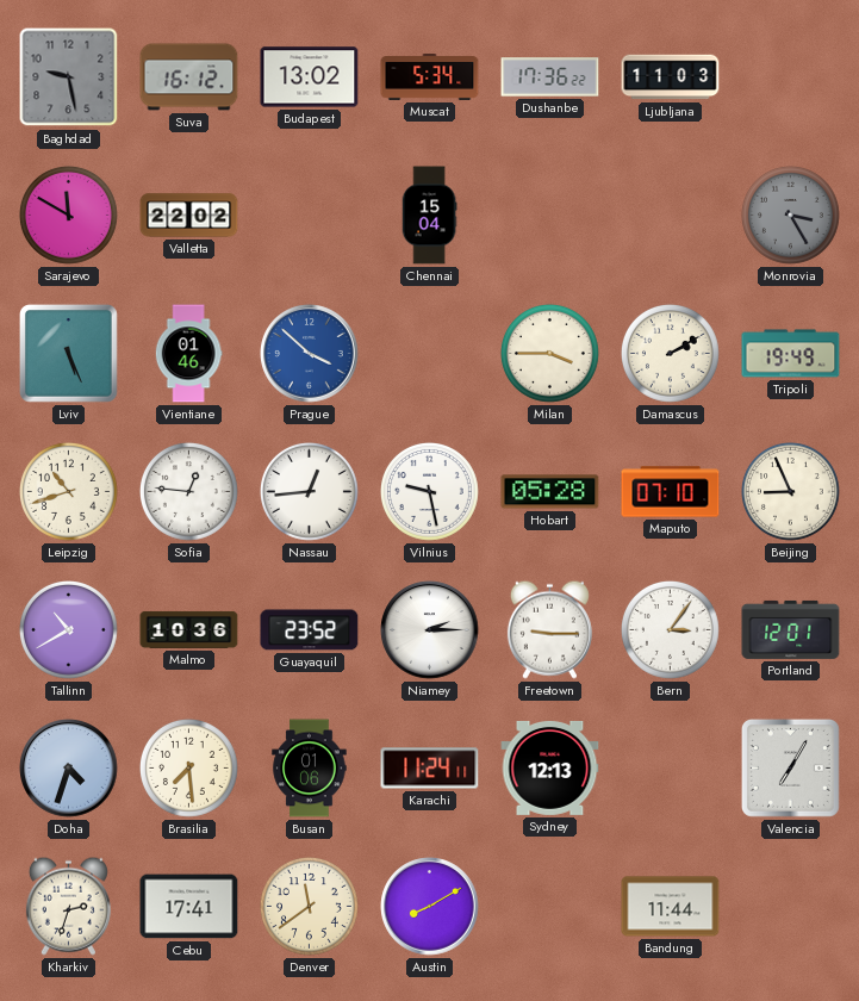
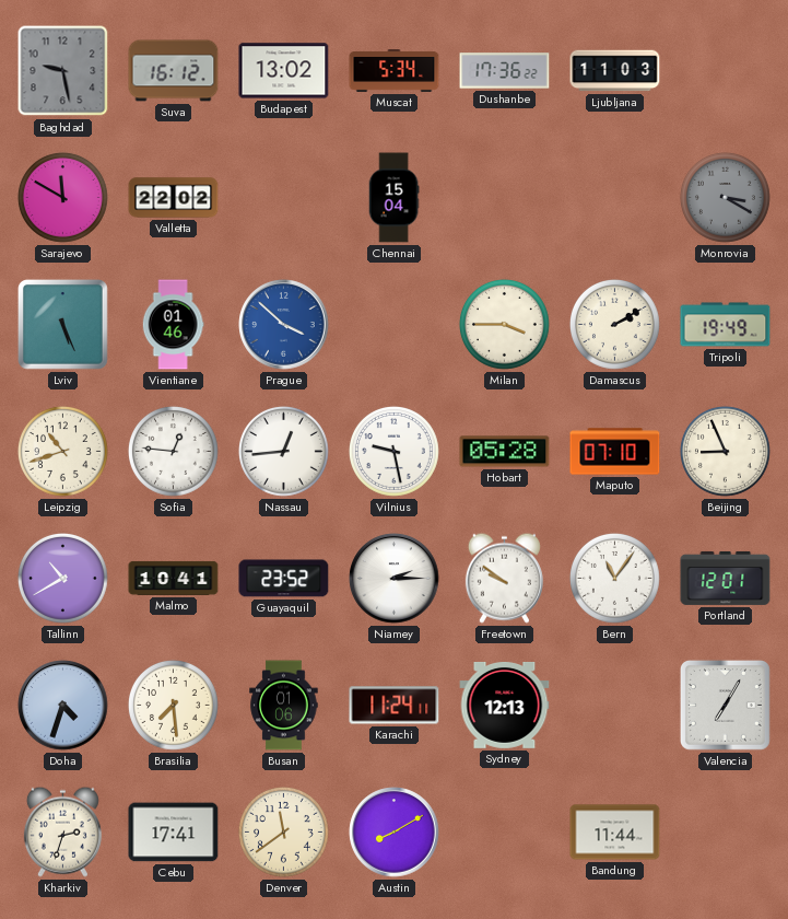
Monrovia: 3:25 -> 3:20
Malmo: 10:36 -> 10:41
Freetown: 9:15 -> 9:51
Bern: 3:06 -> 11:06
